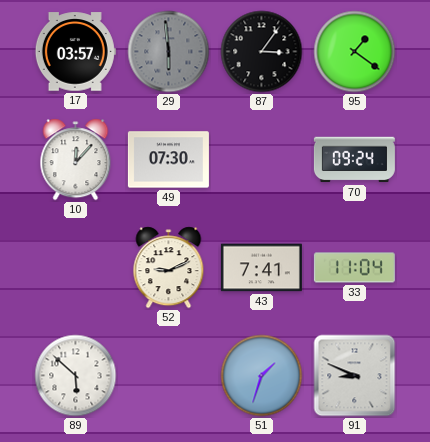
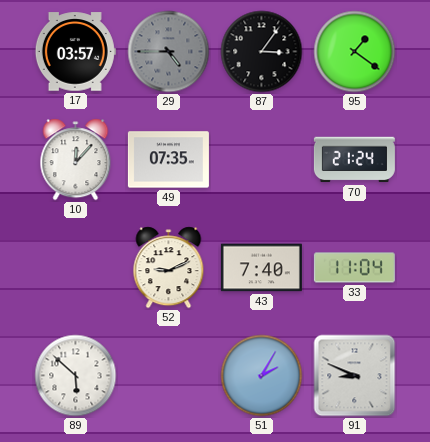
29: 5:59 -> 4:45
49: 07:30 -> 07:35
70: 09:24 -> 21:24
43: 7:41 -> 7:40
51: 1:33 -> 2:05
